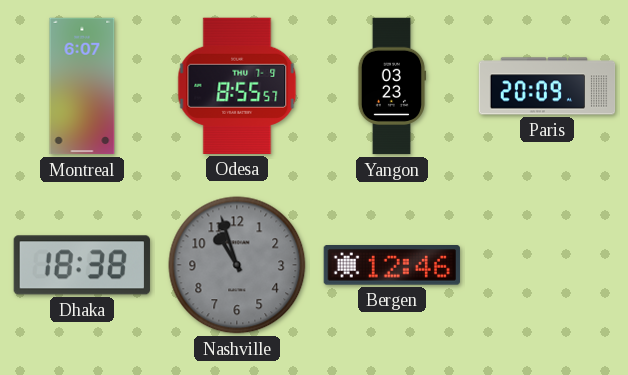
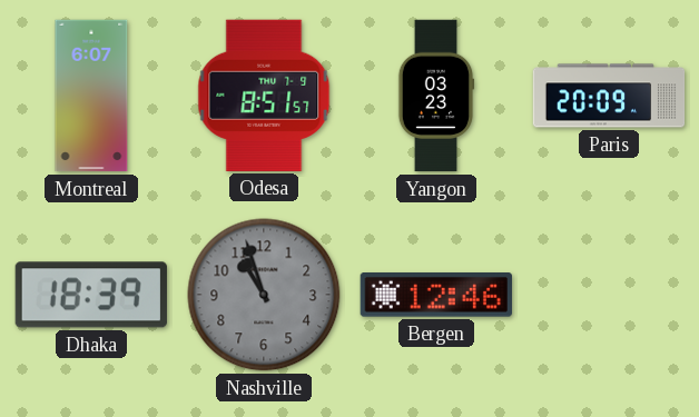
Odesa: 8:55 -> 8:51
Dhaka: 18:38 -> 18:39
